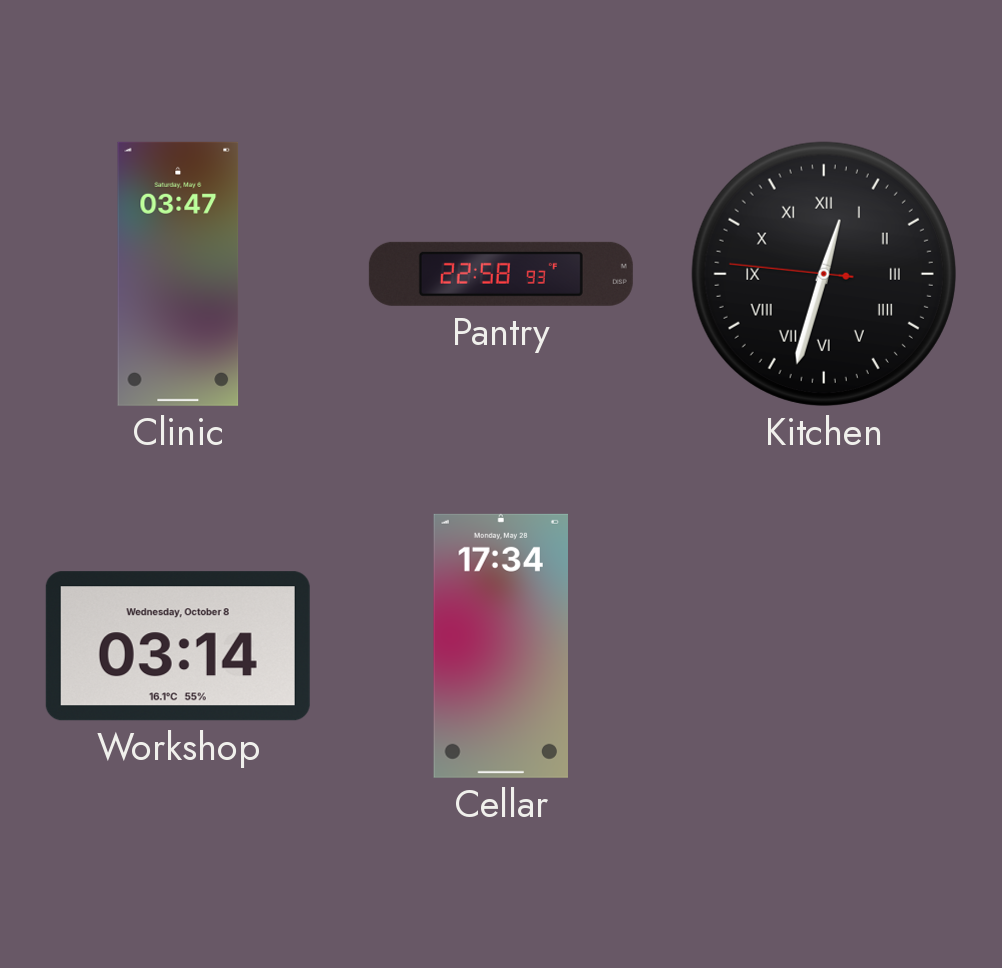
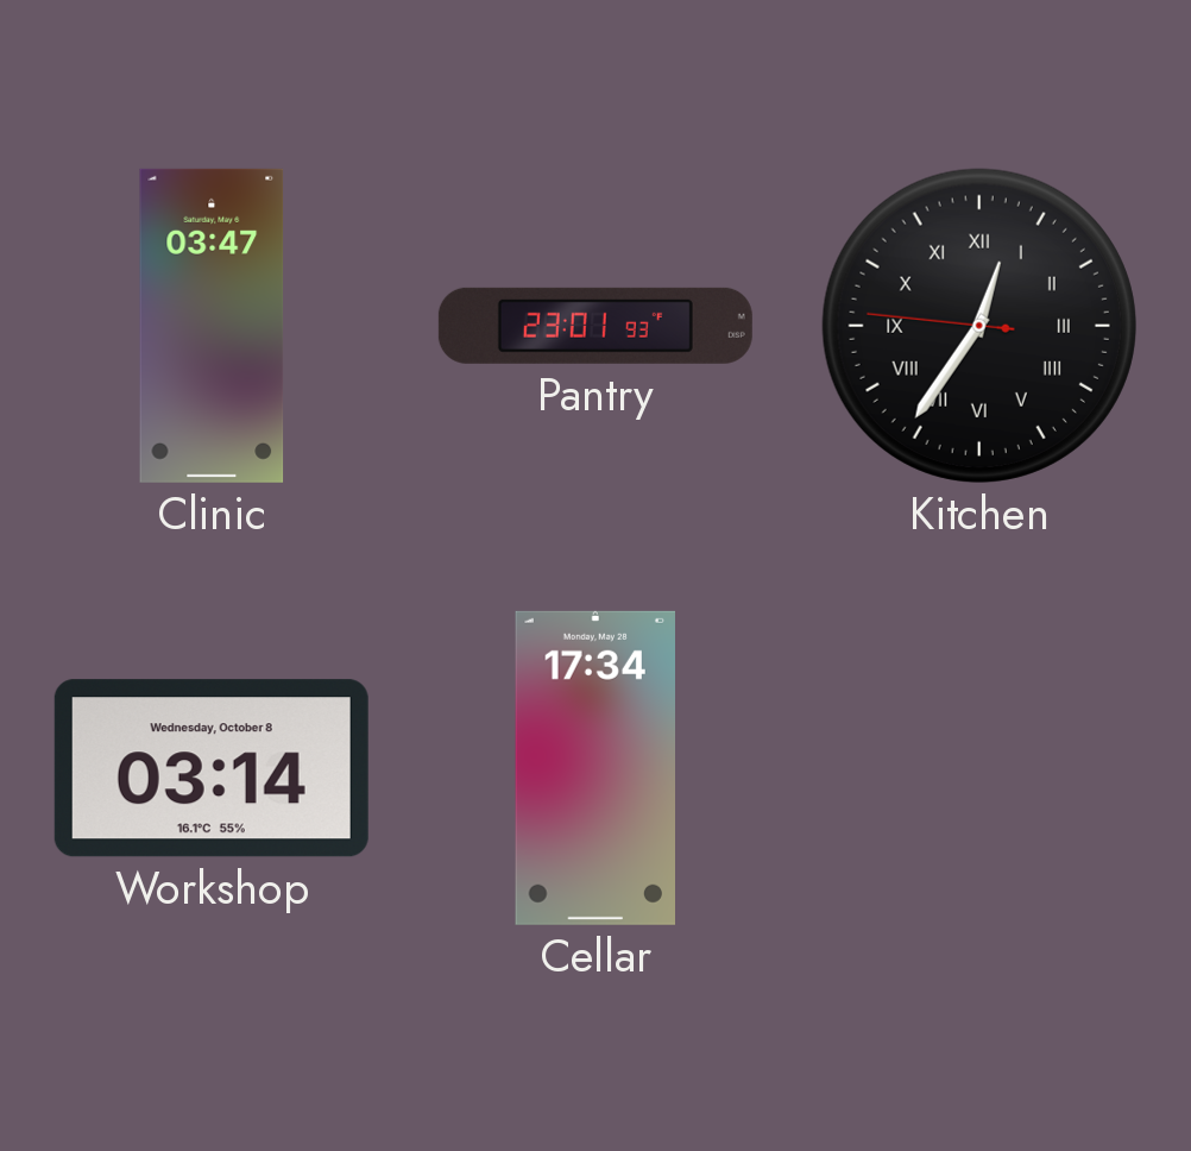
Pantry: 22:58 -> 23:01
Kitchen: 12:32 -> 12:35
